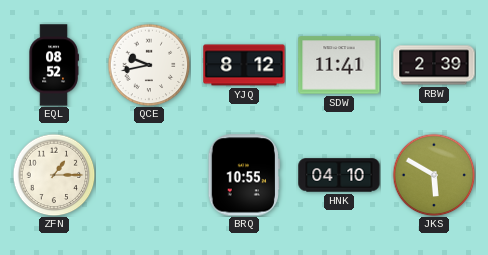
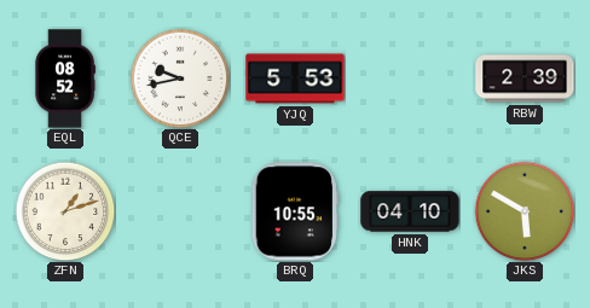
YJQ: 8:12 -> 5:53
SDW: 11:41 -> none
ZFN: 1:15 -> 1:12
